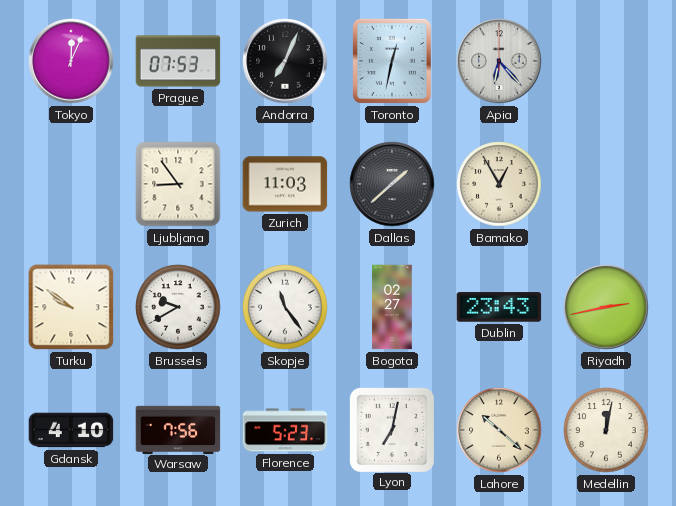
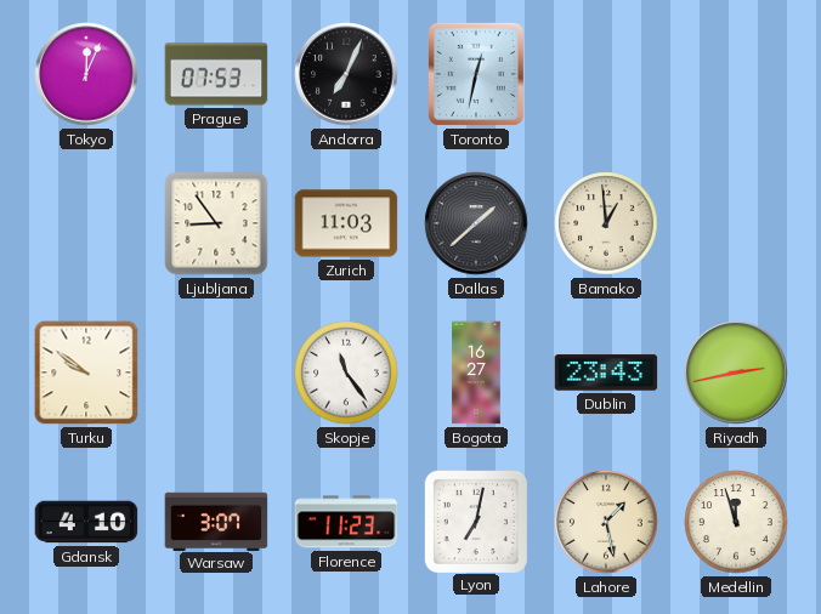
Apia: 6:23 -> none
Bamako: 12:55 -> 12:59
Brussels: 9:40 -> none
Bogota: 02:27 -> 16:27
Warsaw: 7:56 -> 3:07
Florence: 5:23 -> 11:23
Lahore: 10:22 -> 1:28
Medellin: 12:02 -> 11:57
